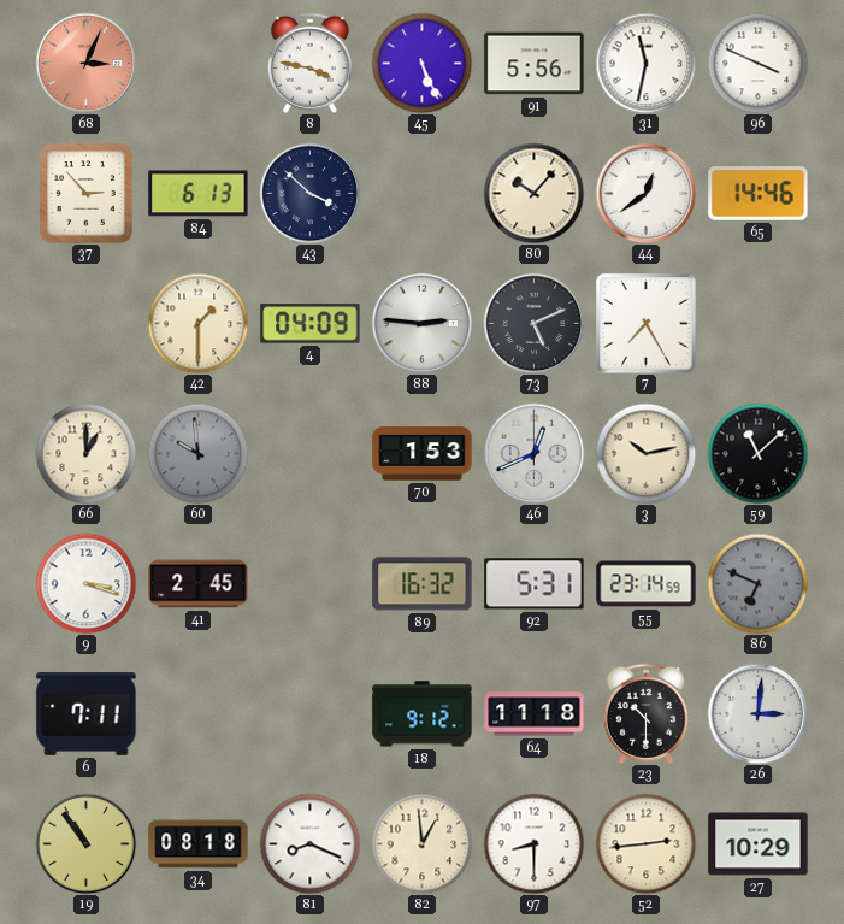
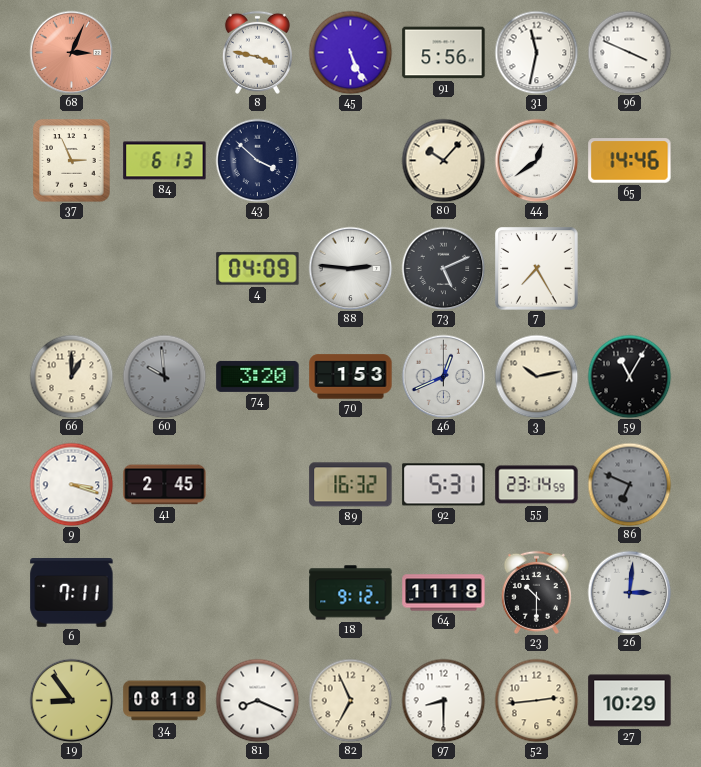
37: 2:53 -> 2:56
42: 1:30 -> none
74: none -> 3:20
59: 11:08 -> 11:05
19: 10:54 -> 8:54
82: 12:59 -> 6:56
